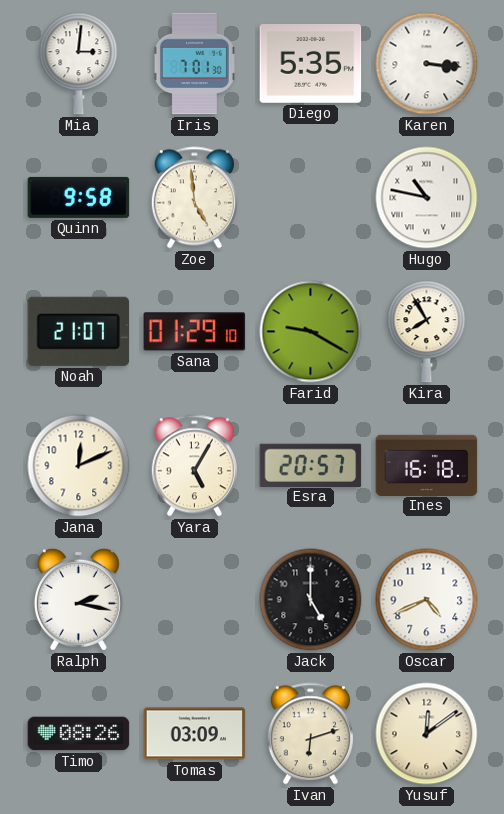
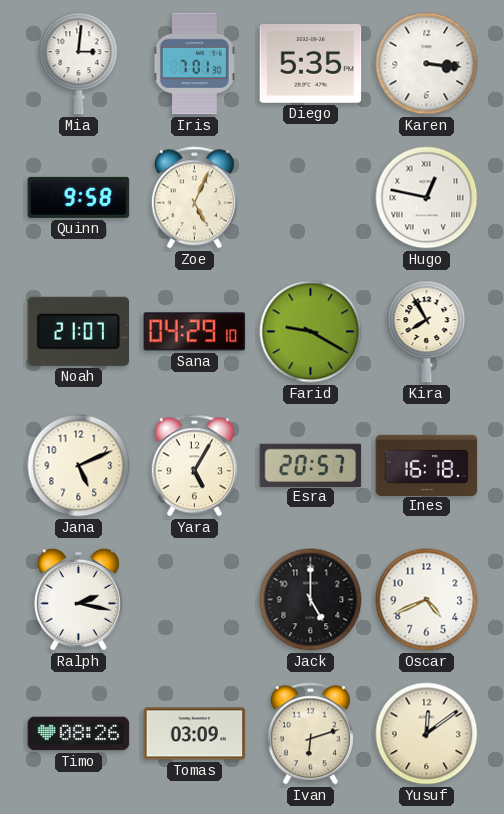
Zoe: 4:59 -> 5:04
Hugo: 10:47 -> 12:47
Sana: 01:29 -> 04:29
Jana: 12:11 -> 5:11
